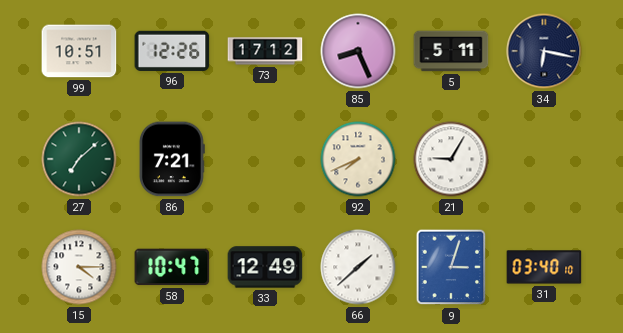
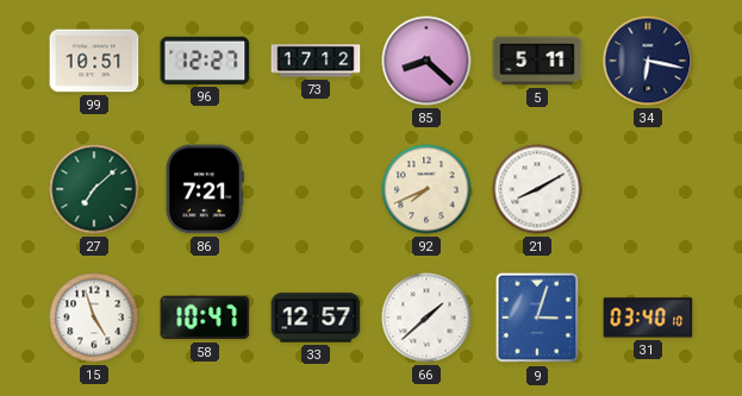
96: 12:26 -> 12:27
85: 8:26 -> 8:22
21: 9:05 -> 8:10
15: 4:15 -> 4:57
33: 12:49 -> 12:57
